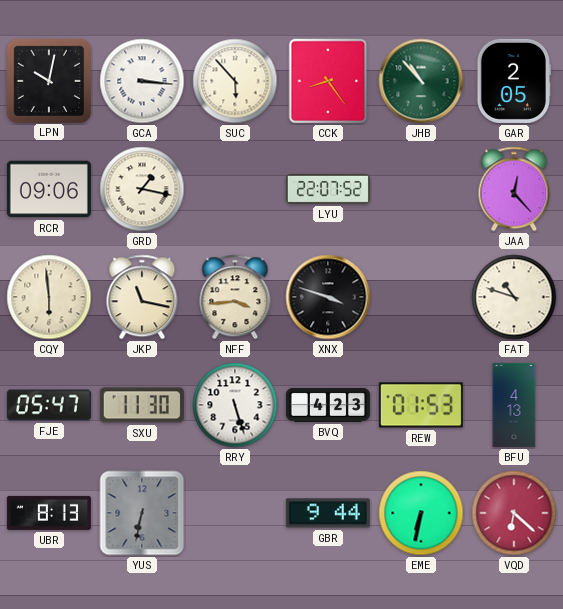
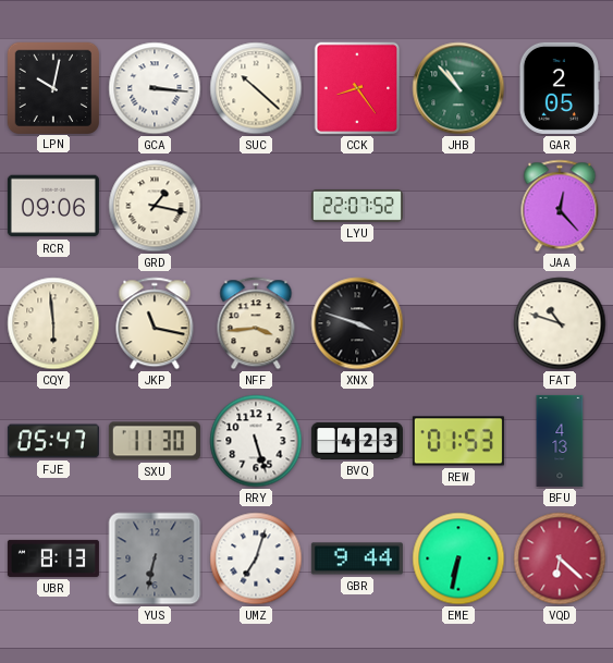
SUC: 5:53 -> 10:22
UMZ: none -> 7:03
